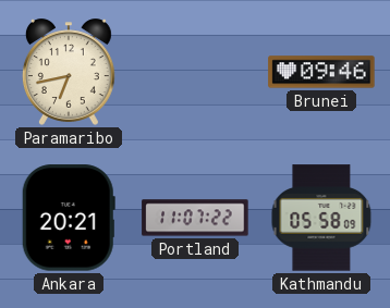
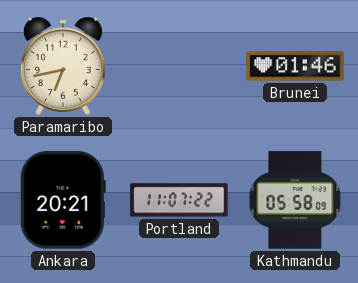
Brunei: 09:46 -> 01:46
